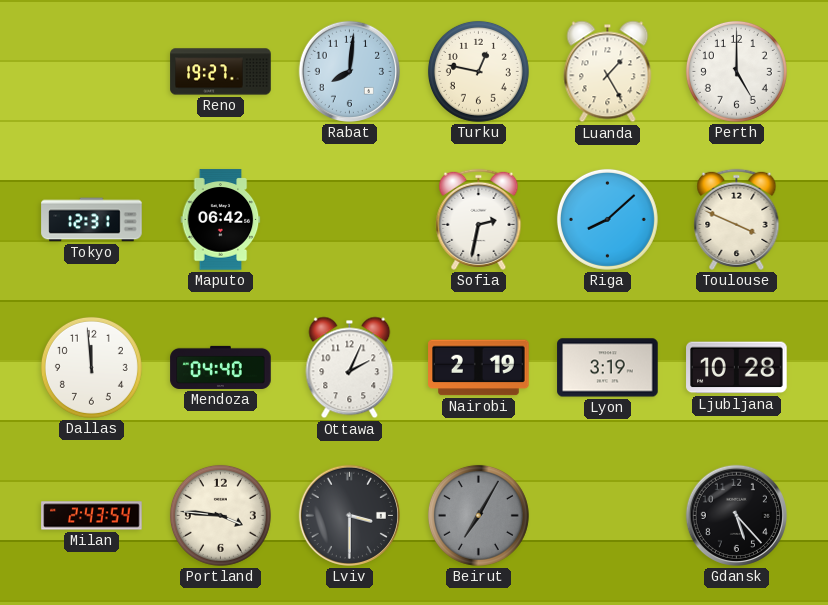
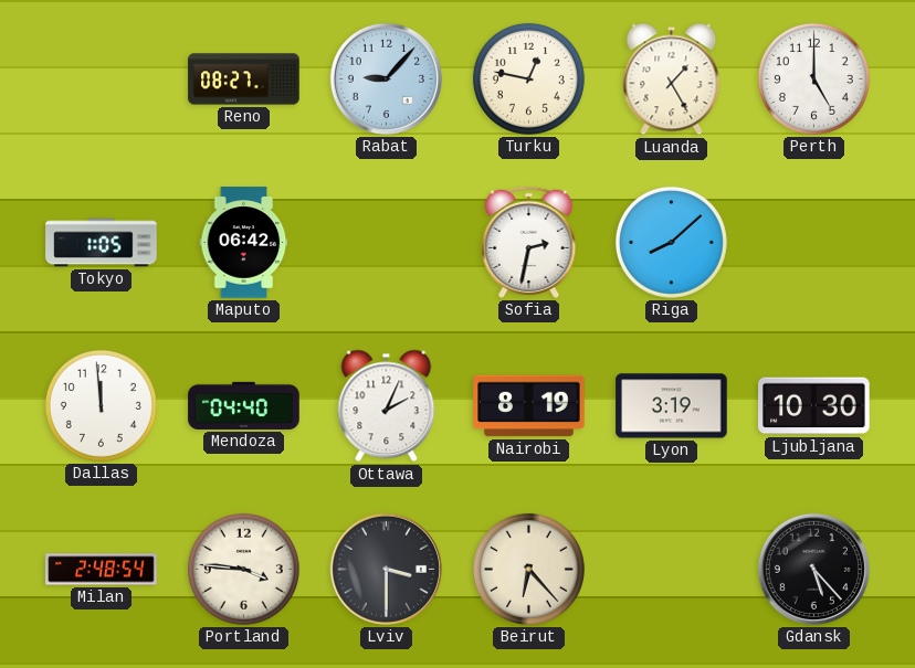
Reno: 19:27 -> 08:27
Rabat: 8:01 -> 9:07
Tokyo: 12:31 -> 1:05
Toulouse: 3:49 -> none
Nairobi: 2:19 -> 8:19
Ljubljana: 10:28 -> 10:30
Milan: 2:43 -> 2:48
Beirut: 7:05 -> 6:23
Beirut dial: grey -> cream
